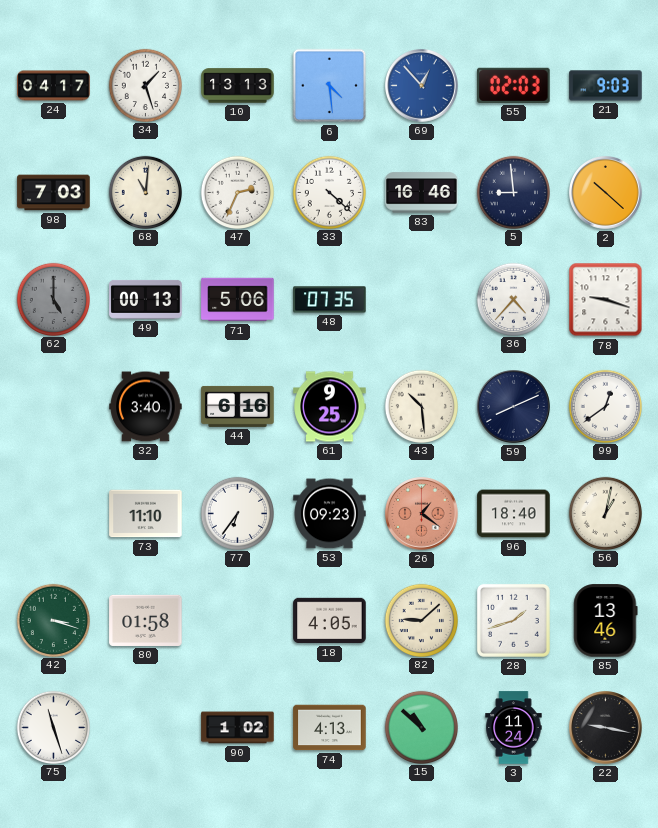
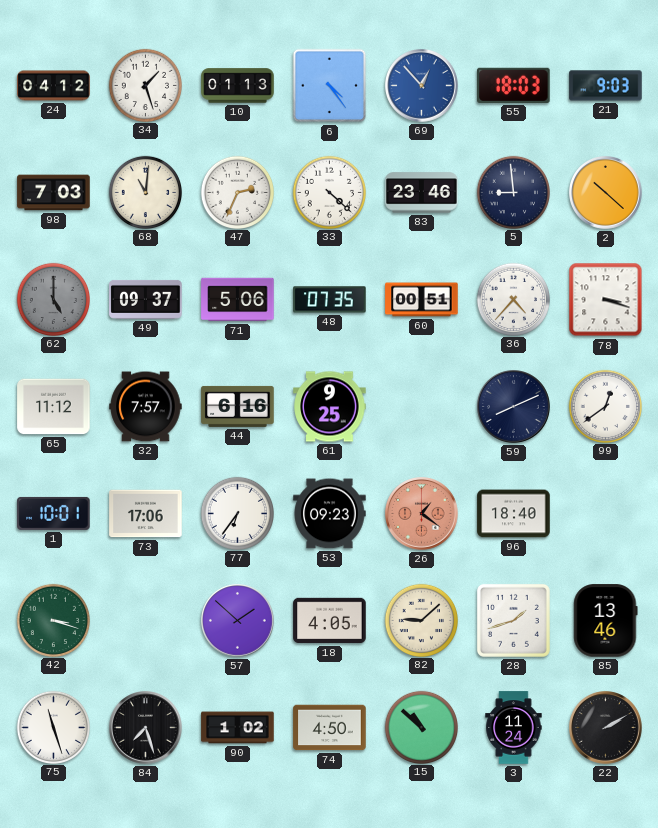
24: 04:17 -> 04:12
10: 13:13 -> 01:13
6: 4:29 -> 4:24
55: 02:03 -> 18:03
83: 16:46 -> 23:46
49: 00:13 -> 09:37
60: none -> 00:51
78: 9:18 -> 3:18
65: none -> 11:12
32: 3:40 -> 7:57
43: 10:29 -> none
1: none -> 10:01
73: 11:10 -> 17:06
56: 1:02 -> none
80: 01:58 -> none
57: none -> 1:52
84: none -> 7:27
74: 4:13 -> 4:50
22: 9:17 -> 2:10
